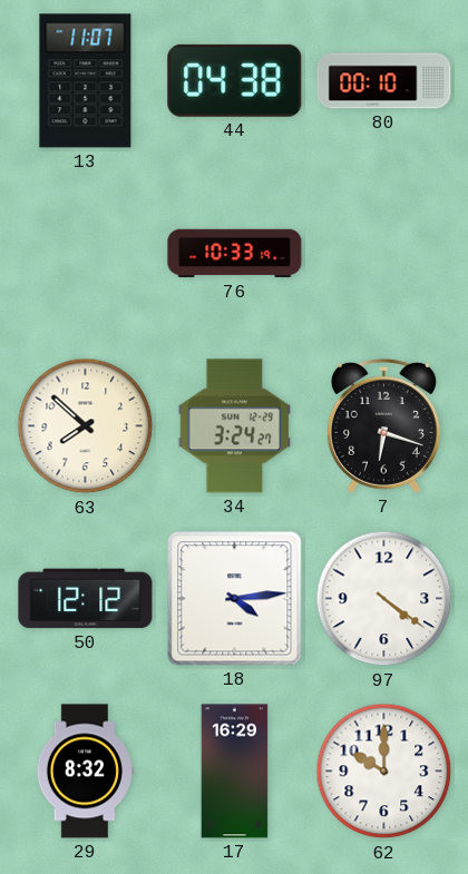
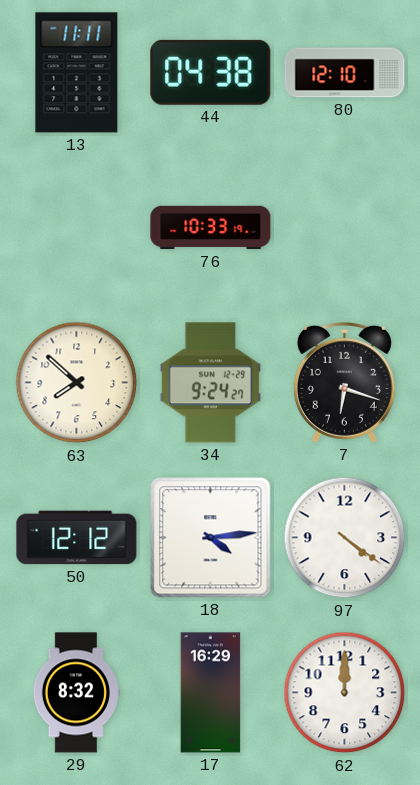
13: 11:07 -> 11:11
80: 00:10 -> 12:10
34: 3:24 -> 9:24
62: 10:00 -> 12:00
